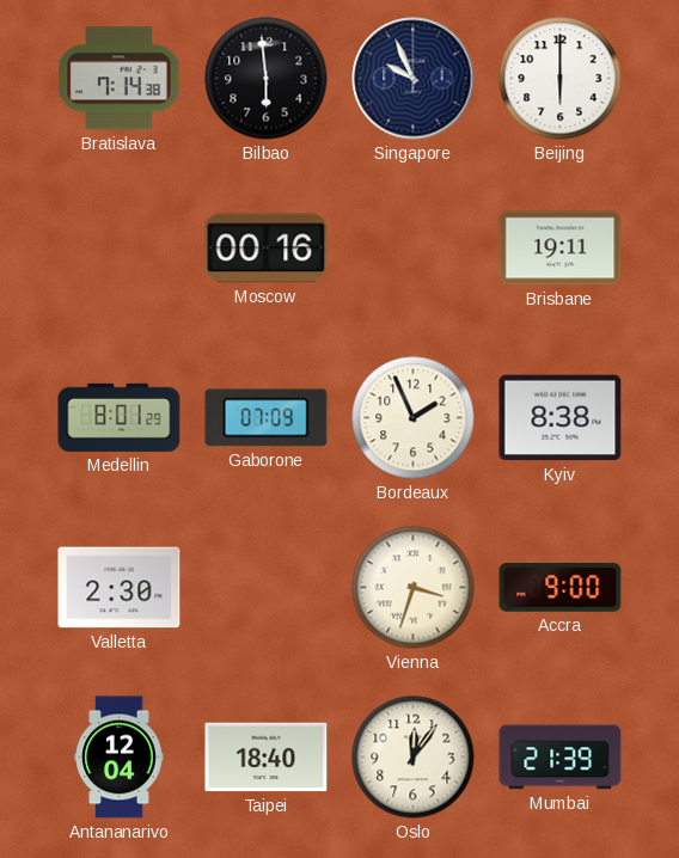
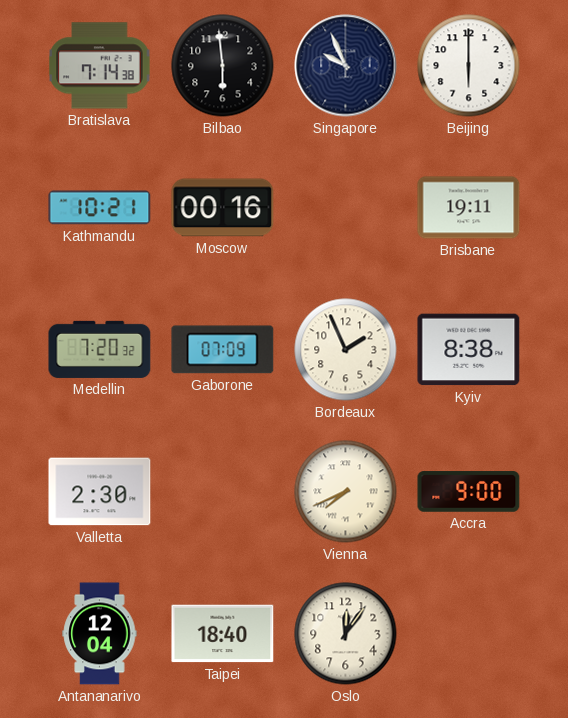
Kathmandu: none -> 10:21
Medellin: 8:01 -> 7:20
Vienna: 3:33 -> 7:41
Mumbai: 21:39 -> none
